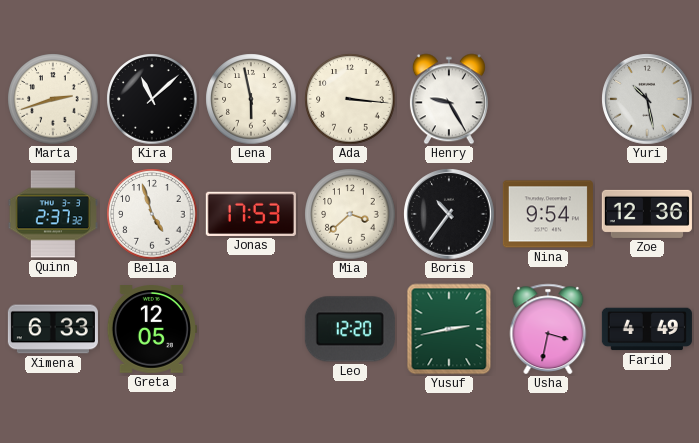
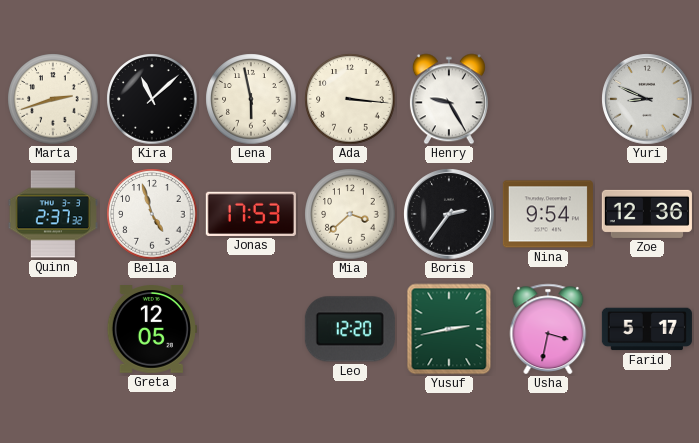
Yuri: 10:28 -> 8:49
Boris: 10:36 -> 2:36
Ximena: 6:33 -> none
Farid: 4:49 -> 5:17
